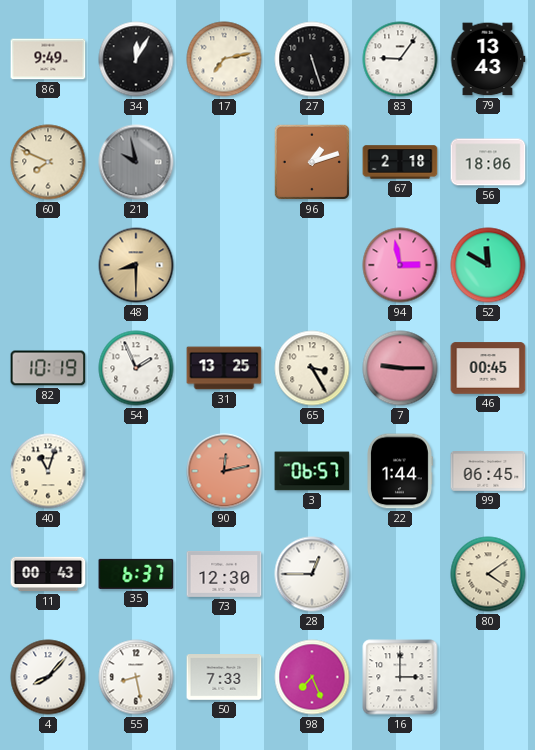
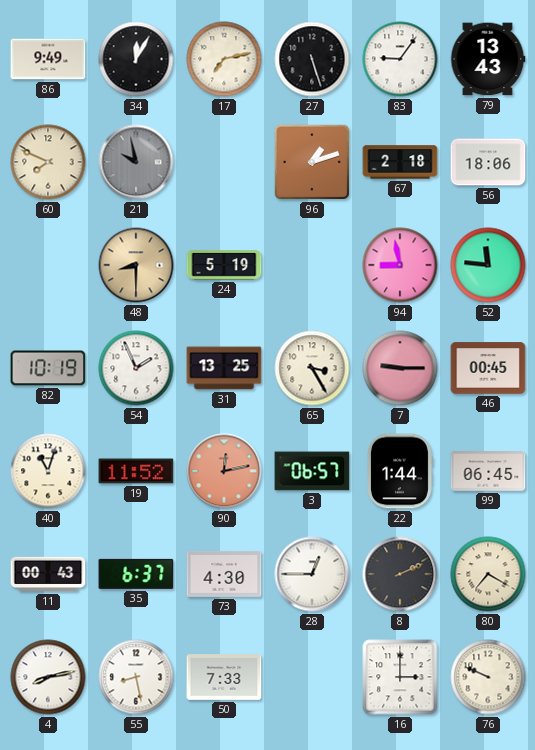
24: none -> 5:19
94: 2:58 -> 8:58
52: 11:50 -> 11:46
19: none -> 11:52
73: 12:30 -> 4:30
8: none -> 2:11
80: 4:09 -> 7:20
4: 8:07 -> 8:13
98: 7:26 -> none
76: none -> 9:49
